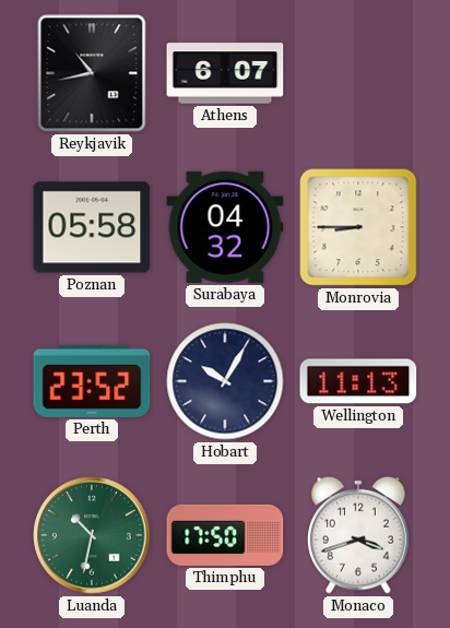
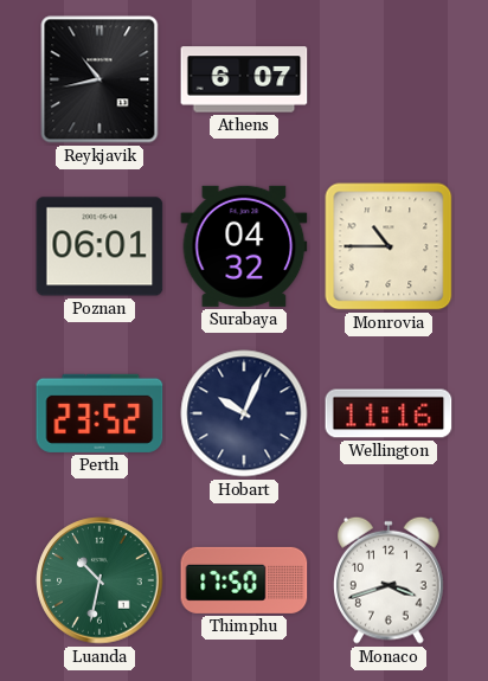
Poznan: 05:58 -> 06:01
Monrovia: 8:45 -> 10:45
Hobart: 10:05 -> 10:04
Wellington: 11:13 -> 11:16
